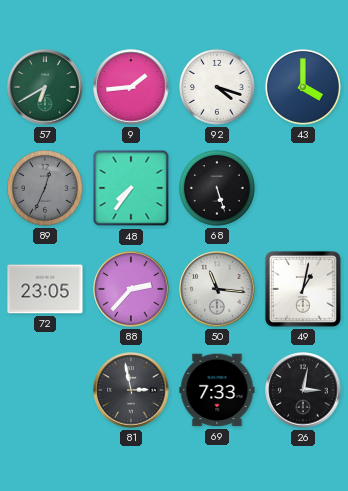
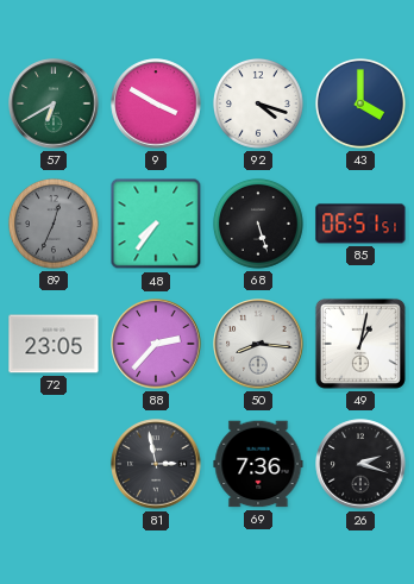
9: 1:44 -> 3:50
85: none -> 06:51
50: 11:16 -> 8:16
69: 7:33 -> 7:36
26: 3:02 -> 2:18
